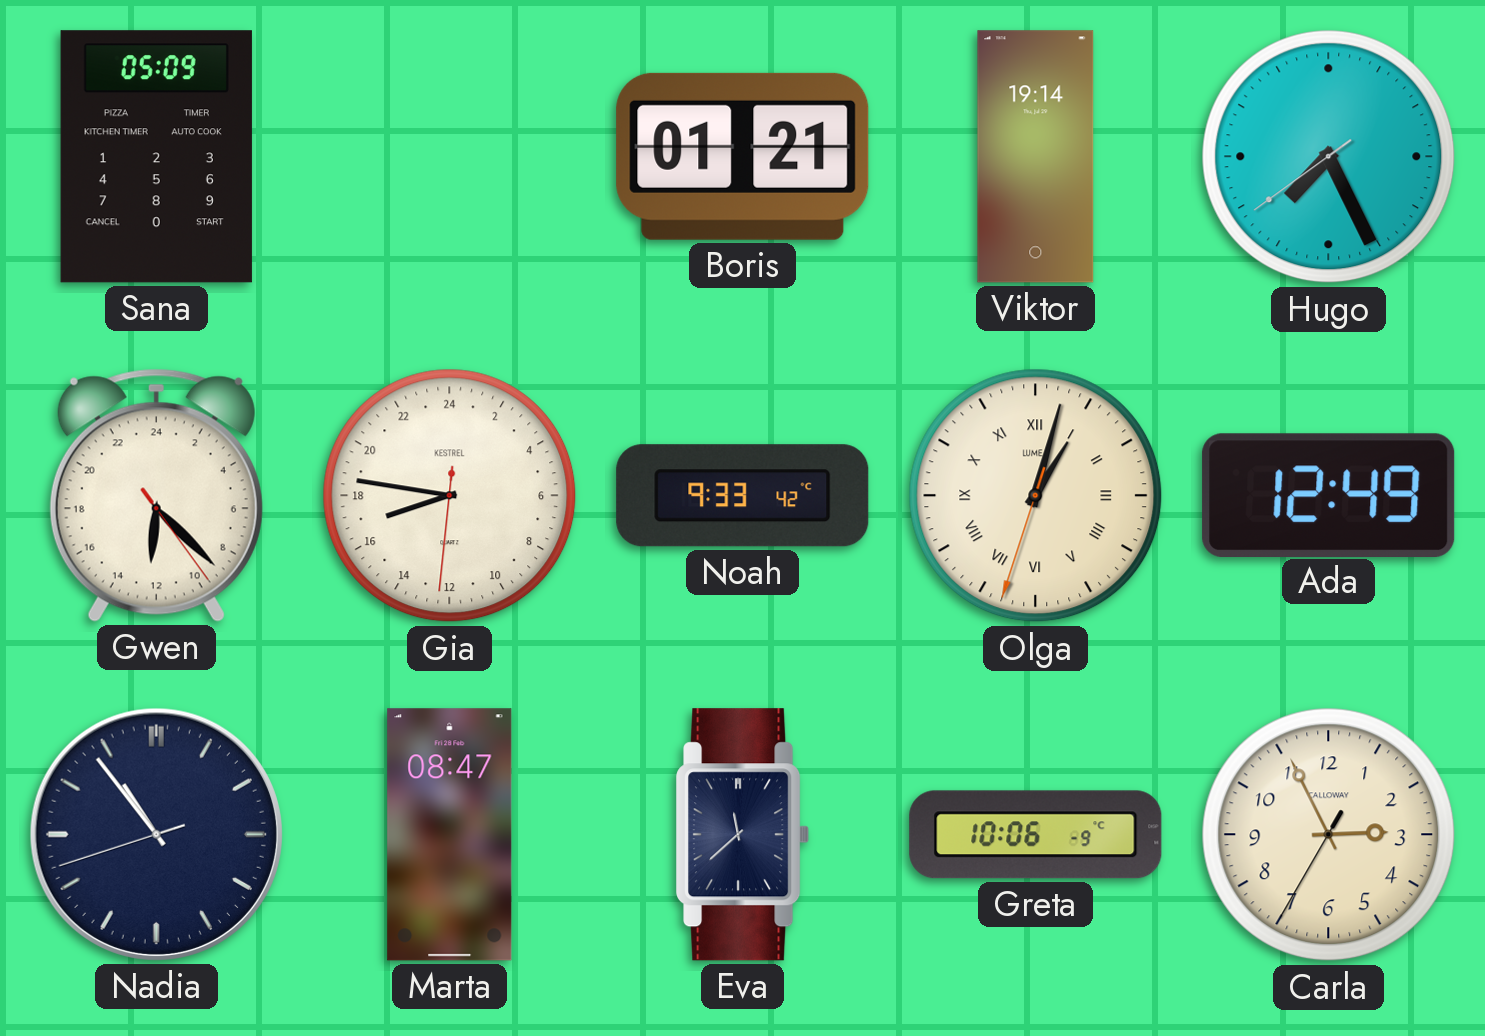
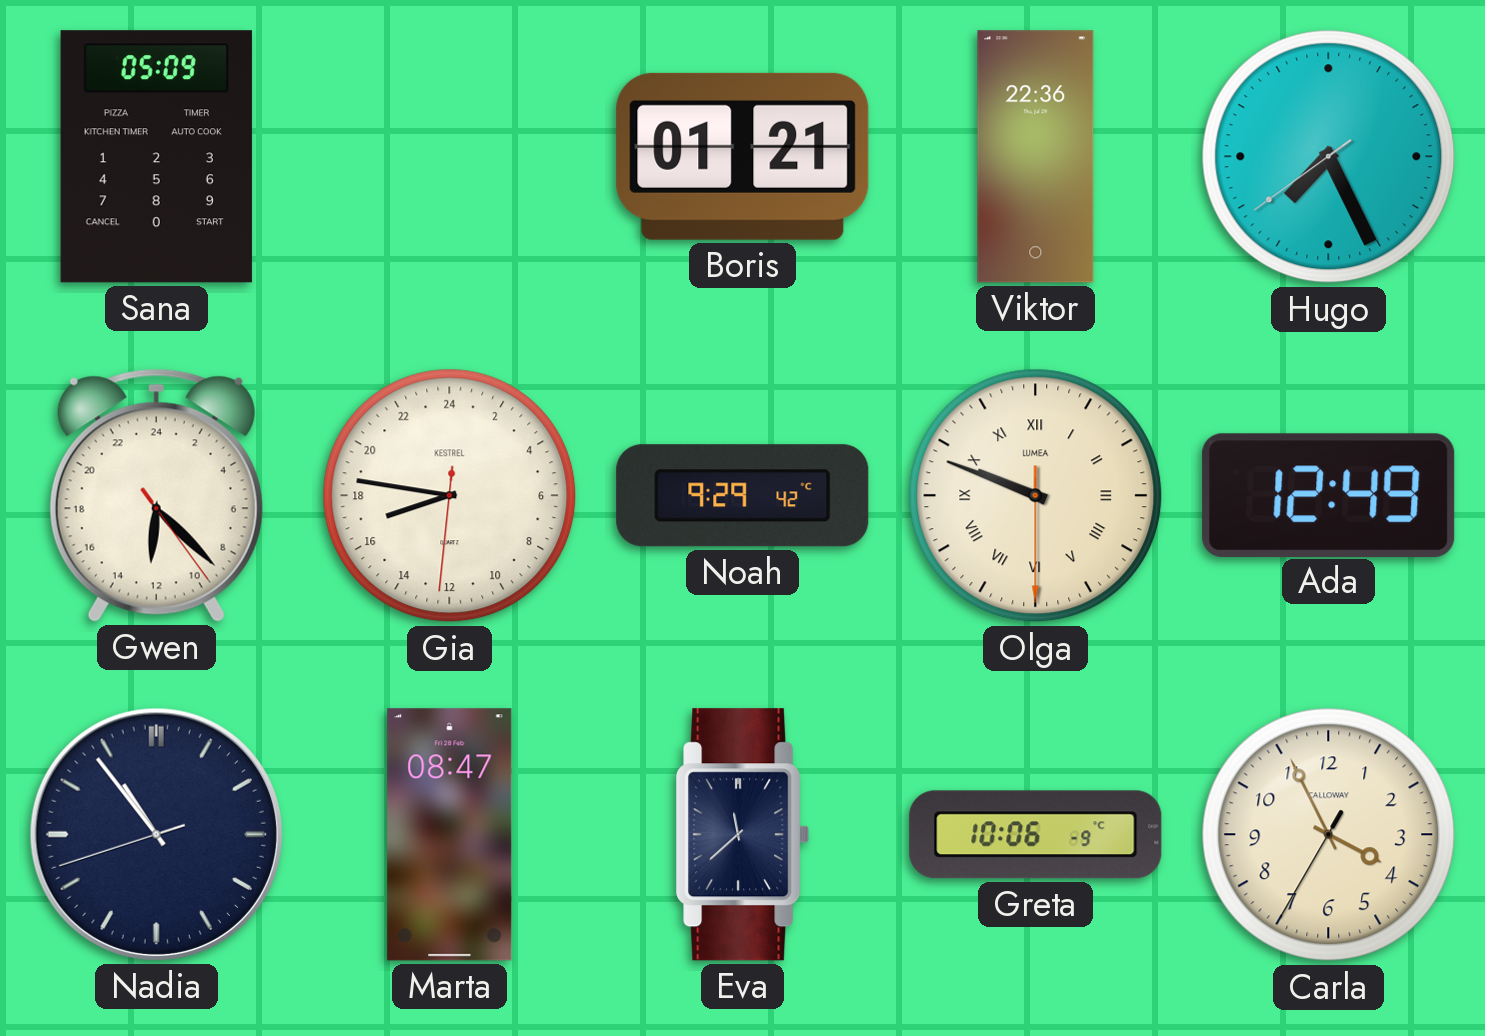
Viktor: 19:14 -> 22:36
Noah: 9:33 -> 9:29
Olga: 1:02 -> 9:48
Carla: 2:55 -> 3:55
